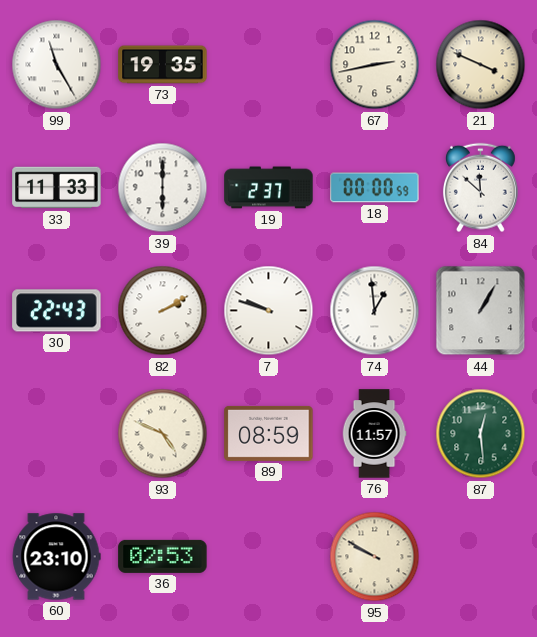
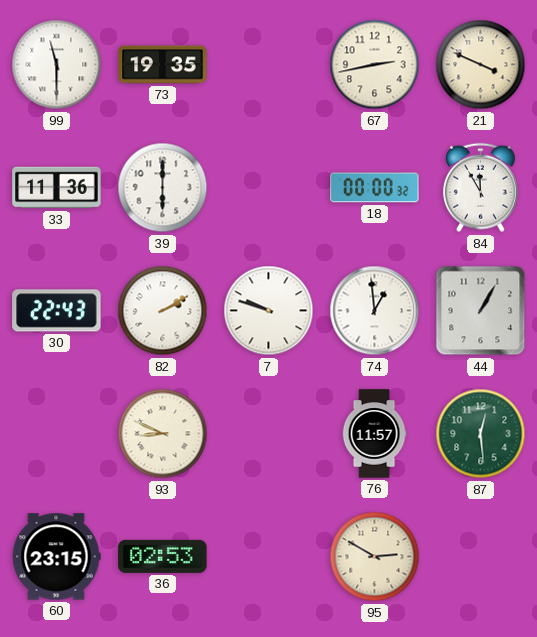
99: 11:25 -> 11:30
33: 11:33 -> 11:36
19: 2:37 -> none
18: 00:00:59 -> 00:00:32
84: 11:52 -> 11:55
93: 4:49 -> 8:49
89: 08:59 -> none
60: 23:10 -> 23:15
95: 9:50 -> 2:50
